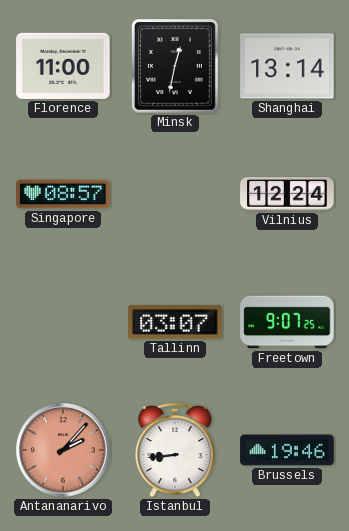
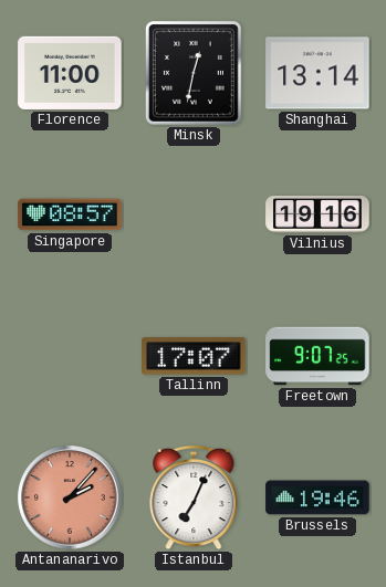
Vilnius: 12:24 -> 19:16
Tallinn: 03:07 -> 17:07
Istanbul: 8:44 -> 7:04
